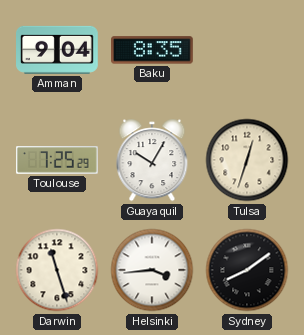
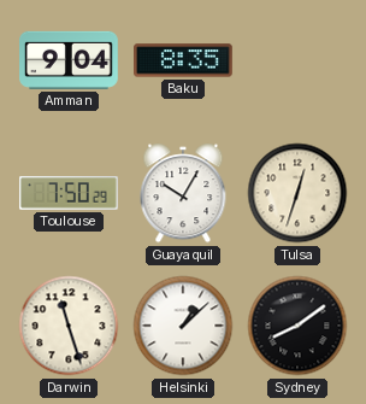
Toulouse: 7:25 -> 7:50
Helsinki: 3:44 -> 1:08
